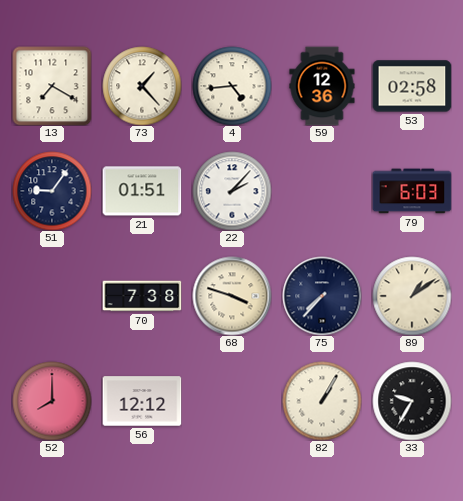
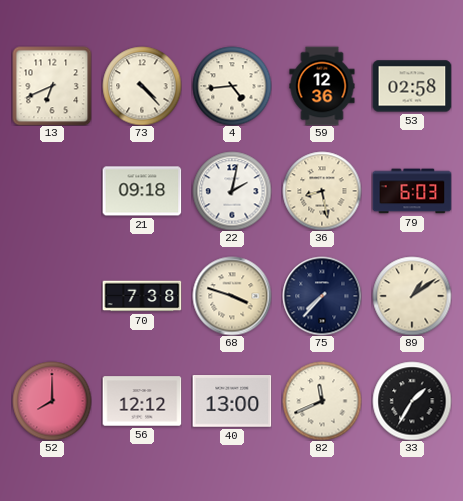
13: 7:20 -> 6:41
73: 1:23 -> 4:23
51: 9:06 -> none
21: 01:51 -> 09:18
22: 2:07 -> 2:02
36: none -> 8:28
40: none -> 13:00
82: 1:05 -> 11:41
33: 9:35 -> 1:35
